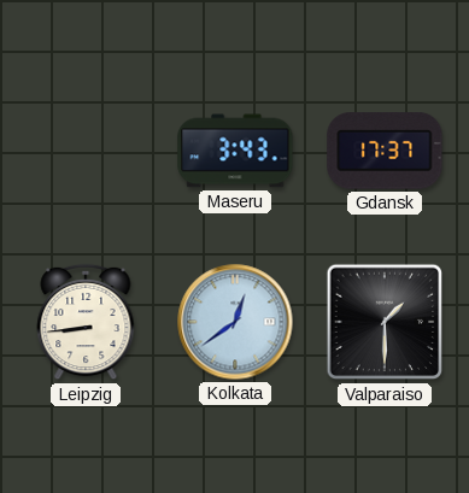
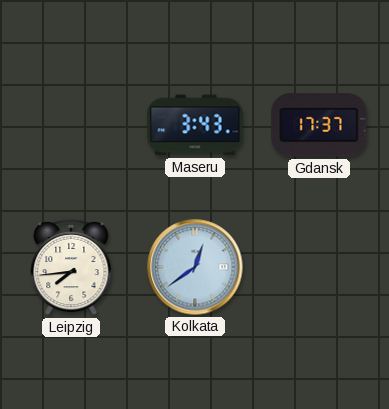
Leipzig: 8:44 -> 7:44
Valparaiso: 1:30 -> none
